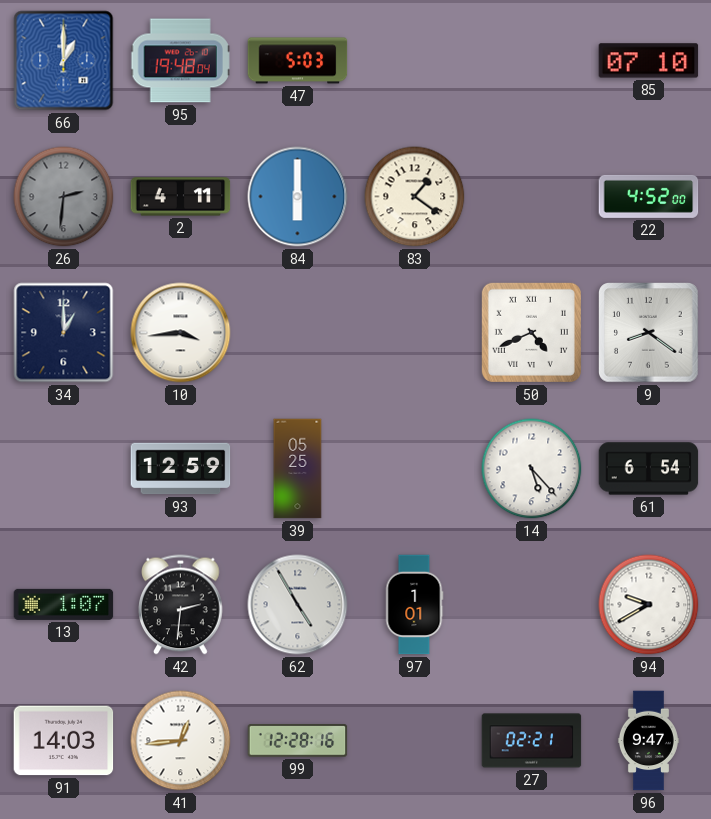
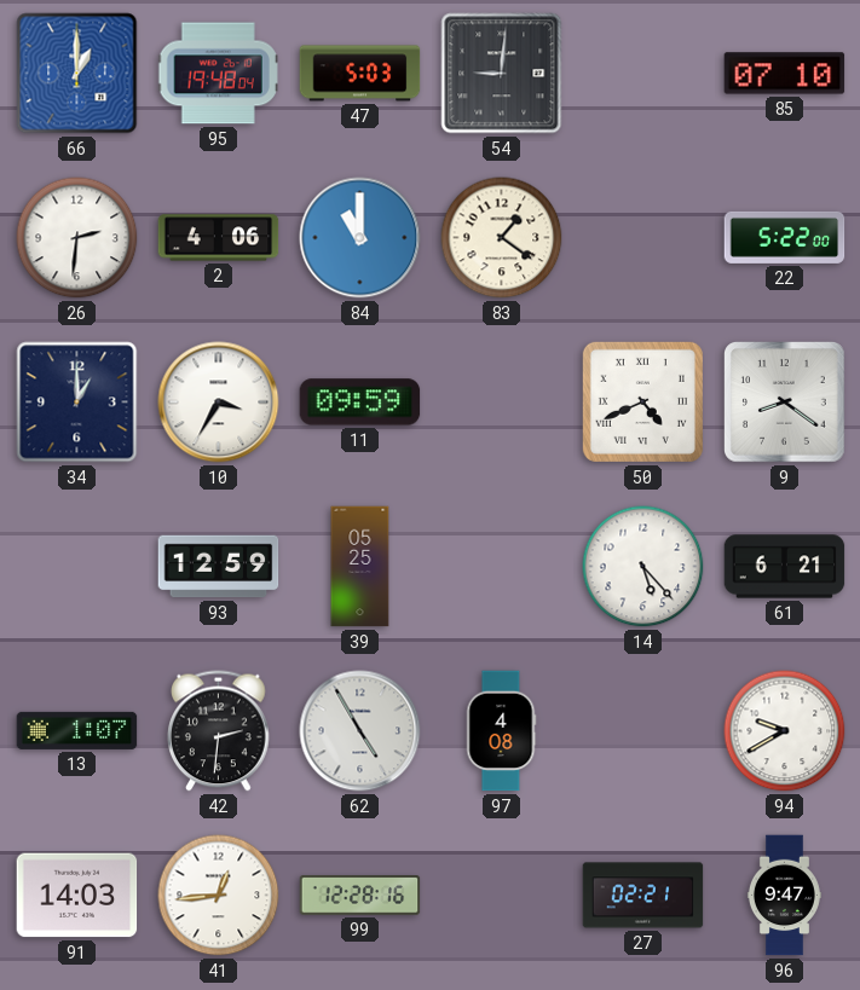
54: none -> 9:01
26 dial: grey -> white
2: 4:11 -> 4:06
84: 6:00 -> 11:00
22: 4:52 -> 5:22
10: 3:44 -> 3:35
11: none -> 09:59
61: 6:54 -> 6:21
97: 1:01 -> 4:08
